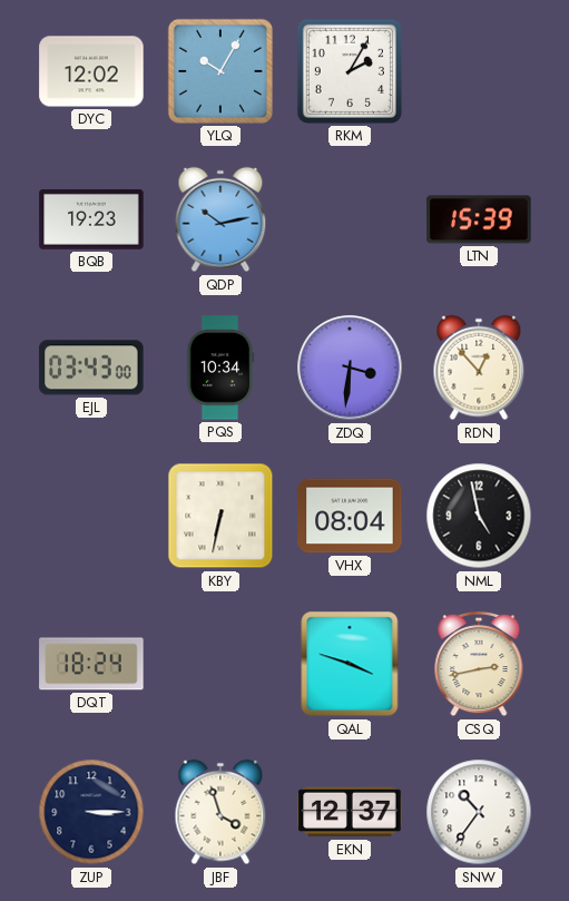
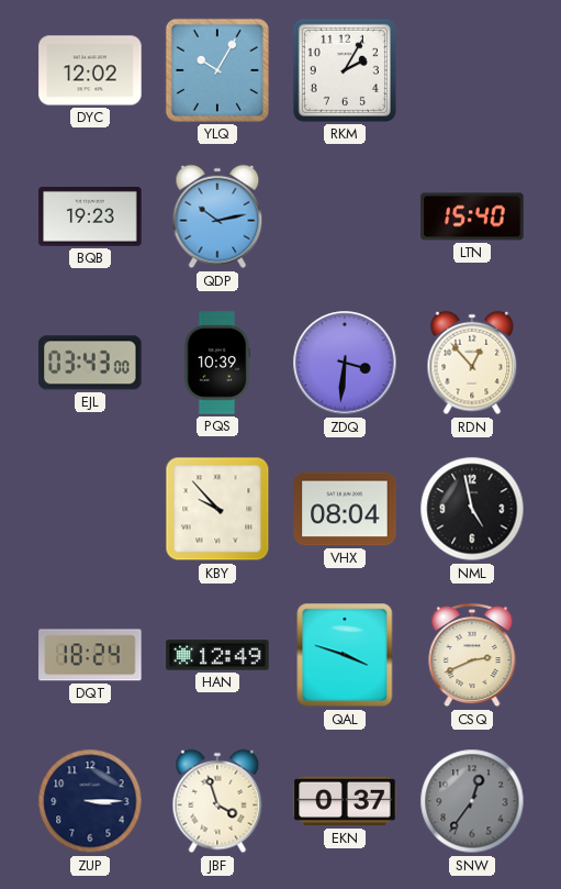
LTN: 15:39 -> 15:40
PQS: 10:34 -> 10:39
KBY: 6:32 -> 9:53
HAN: none -> 12:49
CSQ: 2:43 -> 2:41
EKN: 12:37 -> 0:37
SNW: 10:36 -> 12:36
SNW dial: white -> grey
